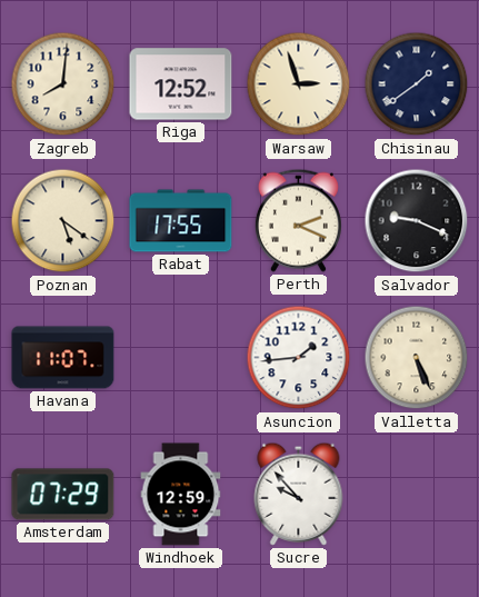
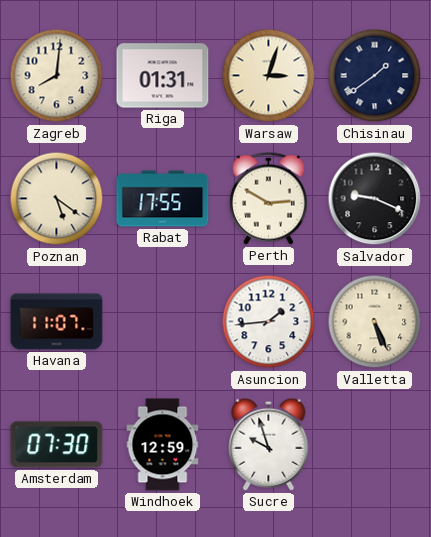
Riga: 12:52 -> 01:31
Warsaw: 2:57 -> 3:03
Perth: 2:19 -> 2:50
Amsterdam: 07:29 -> 07:30
Sucre: 9:53 -> 9:57
